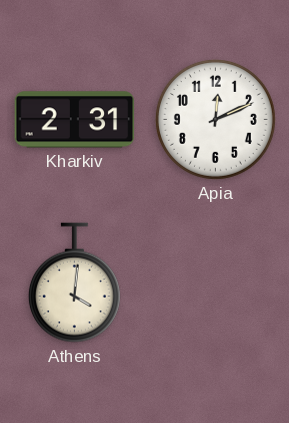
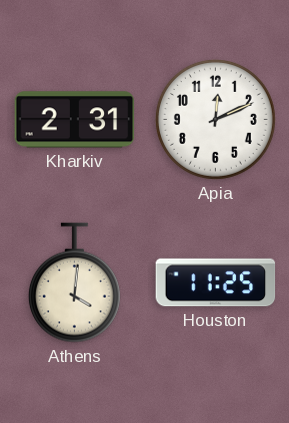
Houston: none -> 11:25
